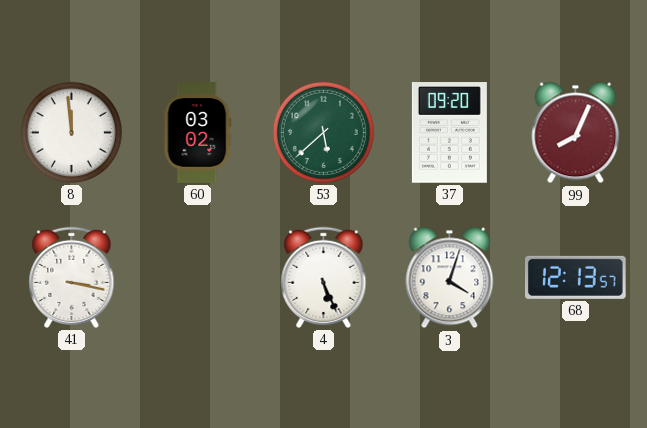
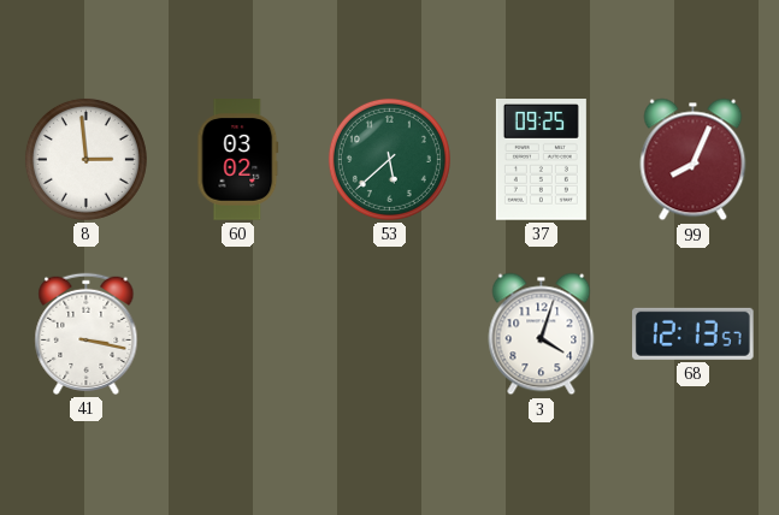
8: 11:59 -> 2:59
37: 09:20 -> 09:25
4: 5:26 -> none
